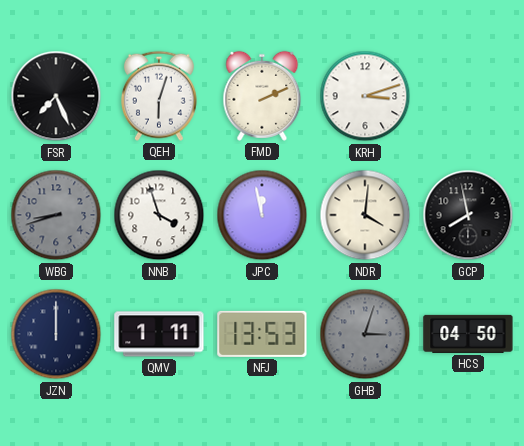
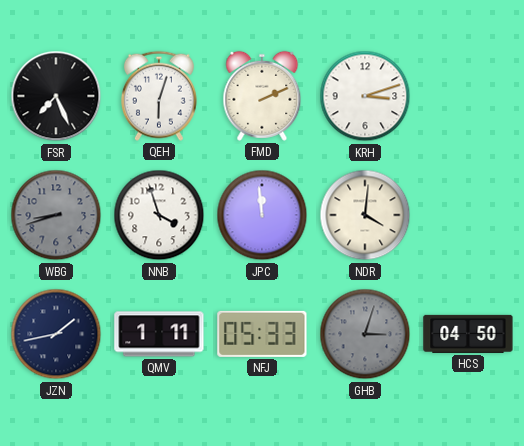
JPC: 11:58 -> 11:59
GCP: 7:58 -> none
JZN: 12:00 -> 1:43
NFJ: 13:53 -> 05:33
